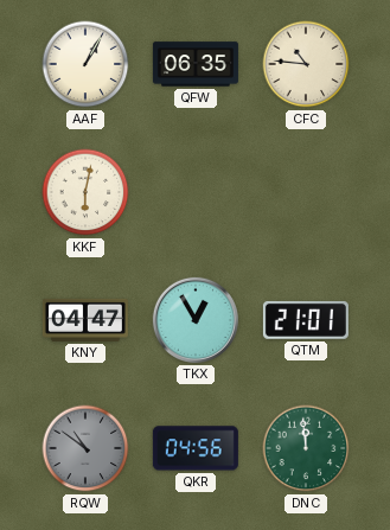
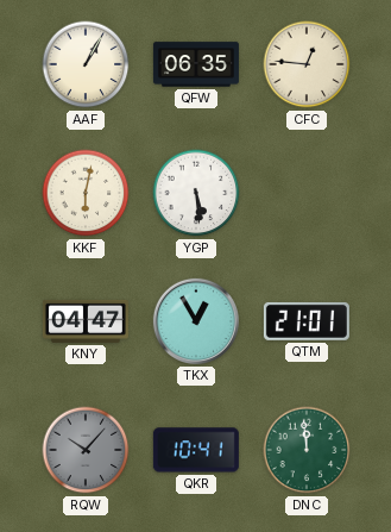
CFC: 10:46 -> 12:46
YGP: none -> 5:29
RQW: 10:51 -> 10:07
QKR: 04:56 -> 10:41
